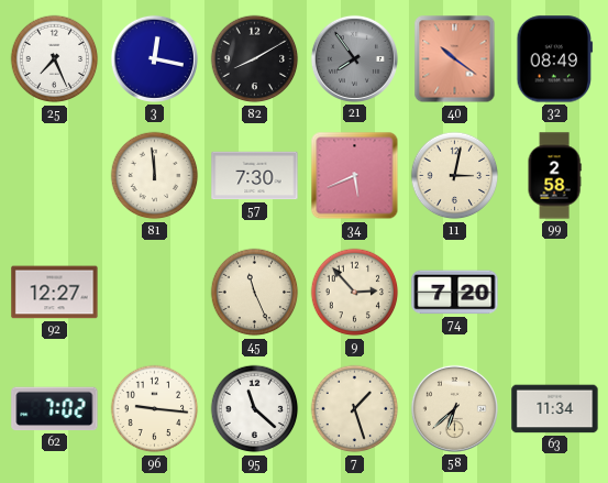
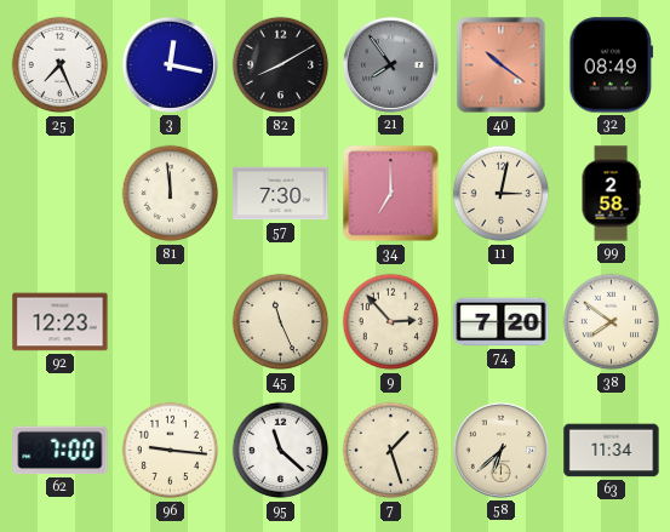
34: 5:41 -> 7:00
92: 12:27 -> 12:23
38: none -> 7:51
62: 7:02 -> 7:00
